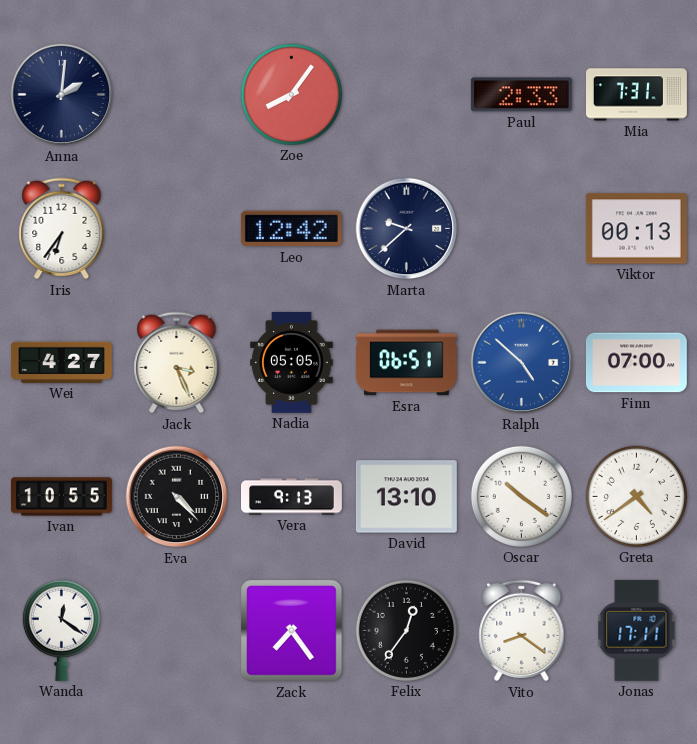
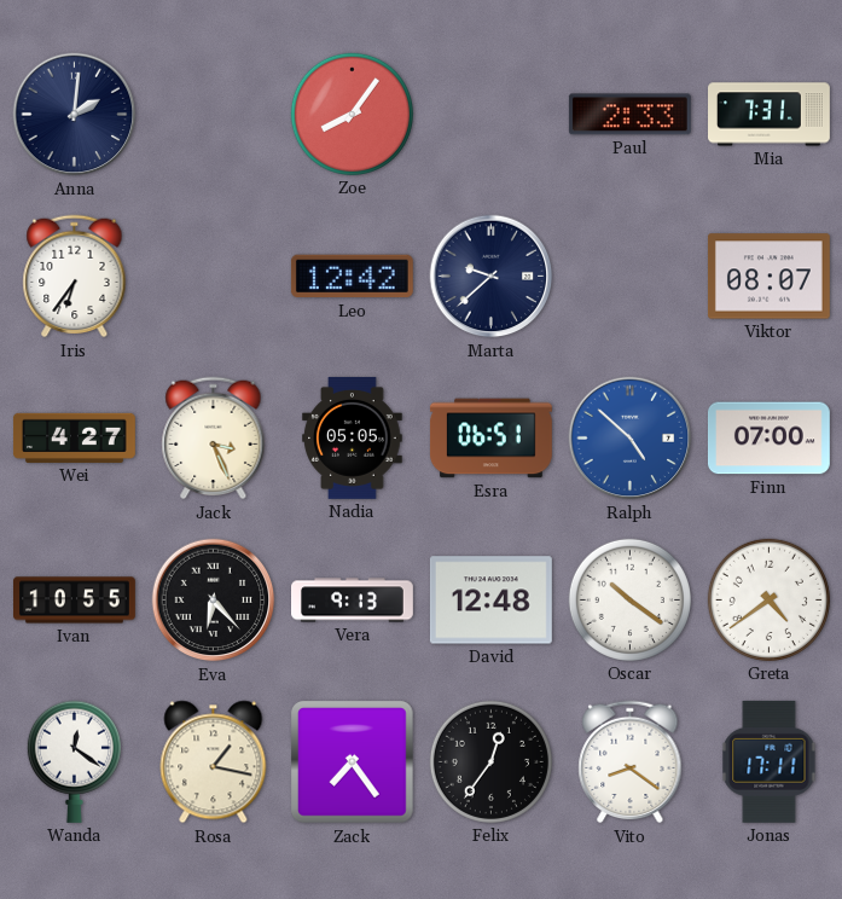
Viktor: 00:13 -> 08:07
Eva: 4:23 -> 6:23
David: 13:10 -> 12:48
Rosa: none -> 1:17
